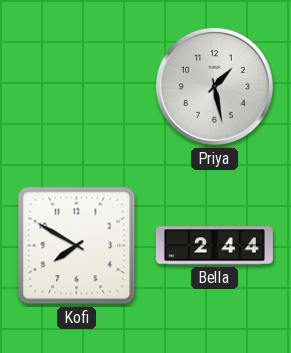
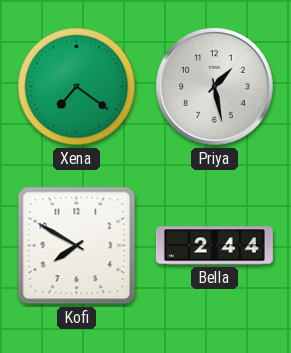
Xena: none -> 7:21
